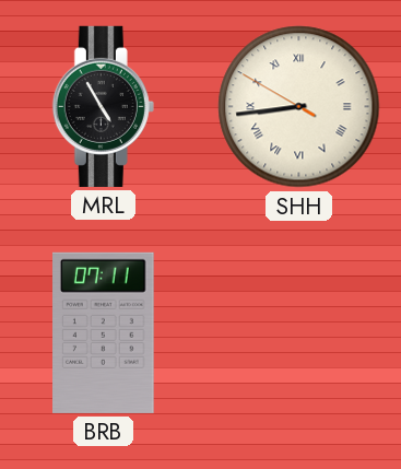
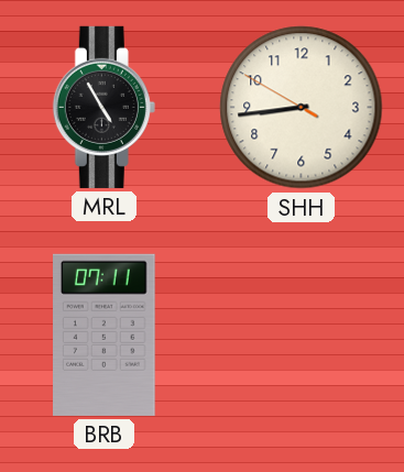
SHH numerals: Roman -> Arabic
